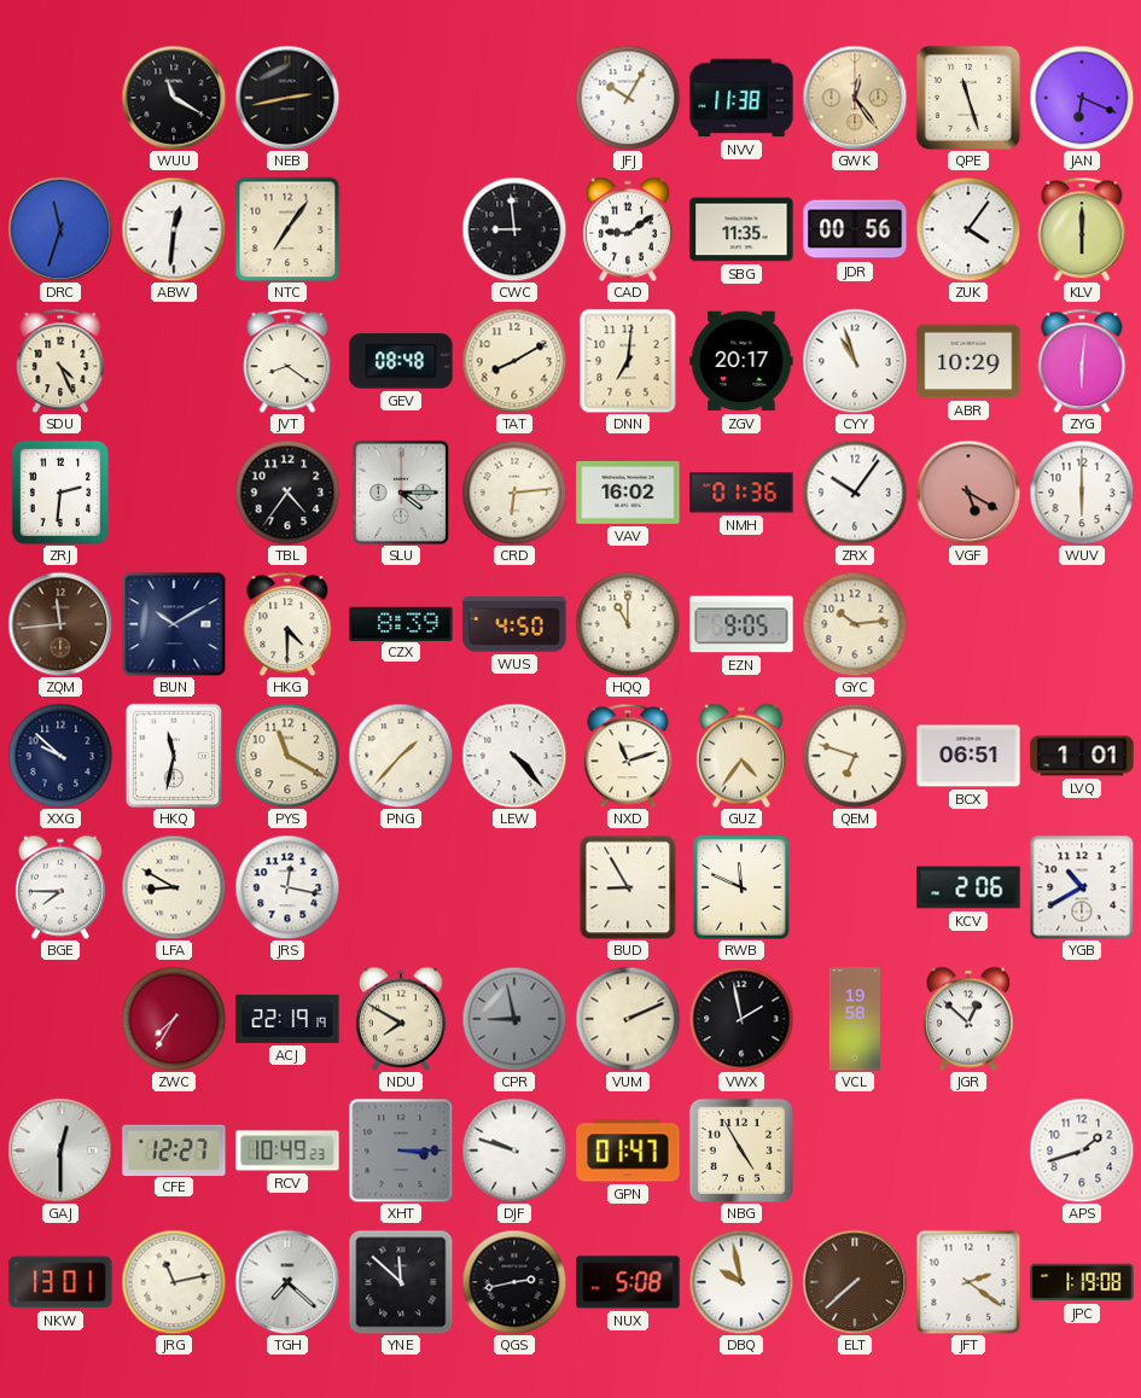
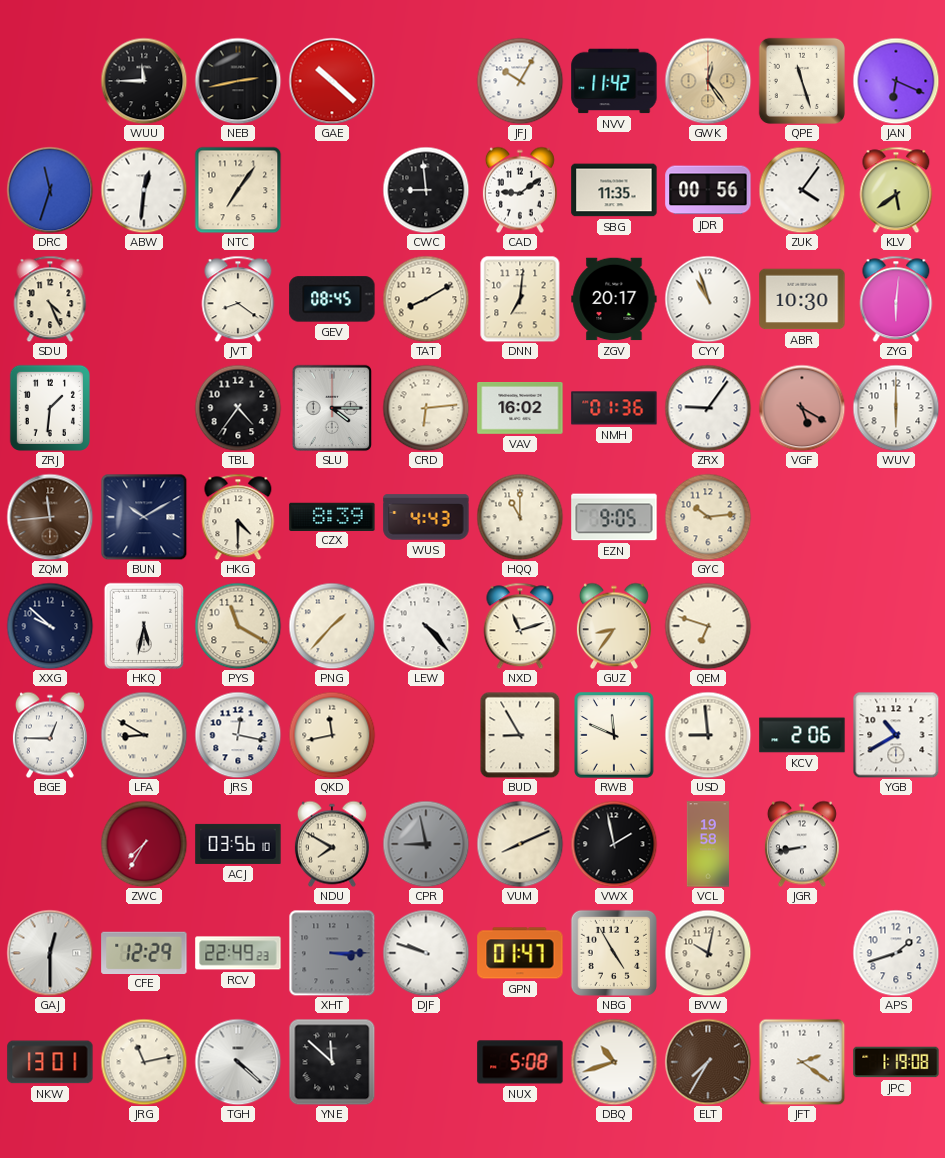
WUU: 11:20 -> 11:45
GAE: none -> 10:22
NVV: 11:38 -> 11:42
KLV: 6:00 -> 5:39
GEV: 08:48 -> 08:45
ABR: 10:29 -> 10:30
ZRJ: 2:31 -> 1:31
ZRX: 10:06 -> 9:06
WUS: 4:50 -> 4:43
HKQ: 11:32 -> 5:32
GUZ: 4:36 -> 8:36
BCX: 06:51 -> none
LVQ: 1:01 -> none
BGE: 7:45 -> 12:45
QKD: none -> 11:43
USD: none -> 8:59
ACJ: 22:19 -> 03:56
VUM: 2:11 -> 8:11
JGR: 12:52 -> 8:43
CFE: 12:27 -> 12:29
RCV: 10:49 -> 22:49
BVW: none -> 10:02
TGH: 7:22 -> 4:22
QGS: 2:43 -> none
DBQ: 9:58 -> 10:42
ELT: 7:38 -> 7:35
